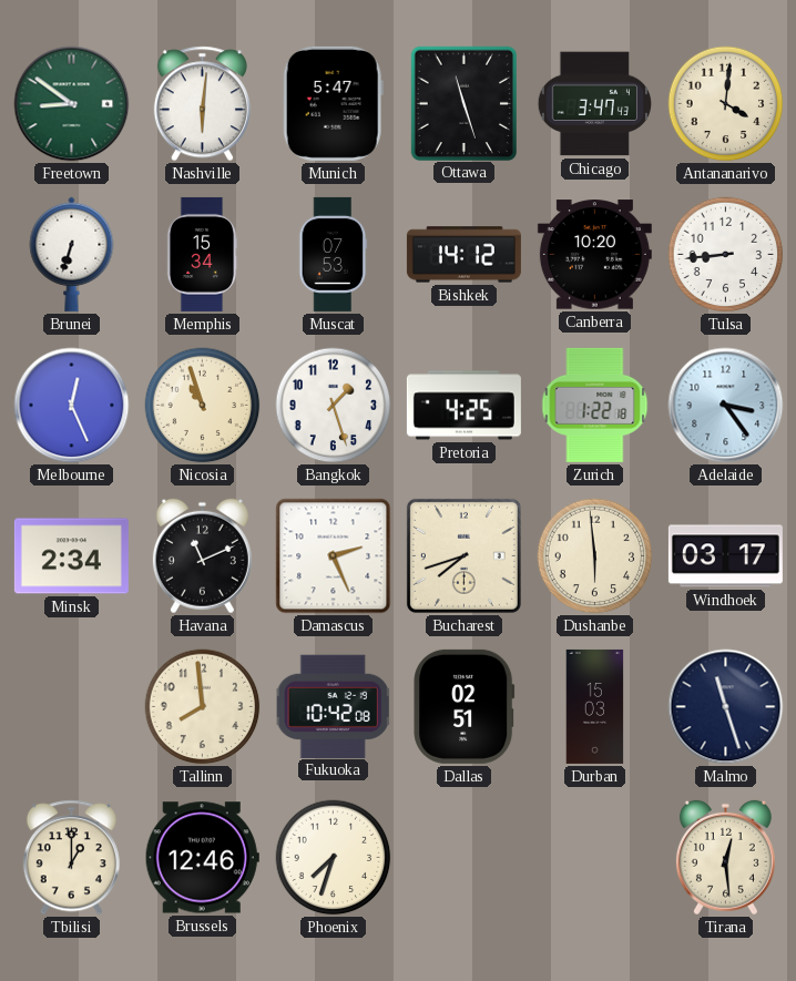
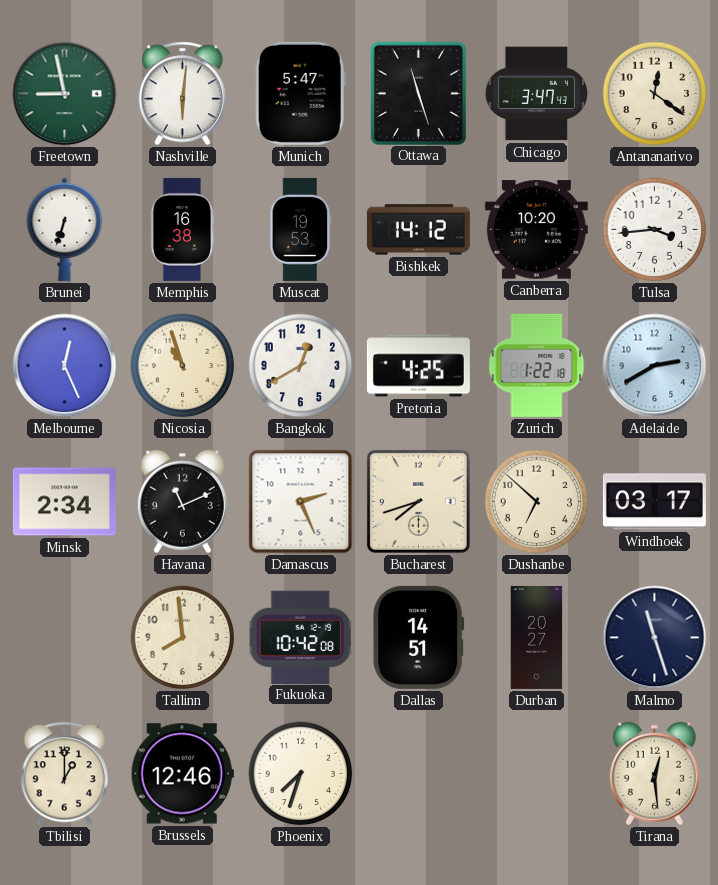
Freetown: 8:51 -> 8:58
Antananarivo: 4:01 -> 12:21
Memphis: 15:34 -> 16:38
Muscat: 07:53 -> 19:53
Tulsa: 8:44 -> 3:44
Bangkok: 1:27 -> 12:40
Adelaide: 3:24 -> 2:40
Dushanbe: 5:59 -> 6:52
Dallas: 02:51 -> 14:51
Durban: 15:03 -> 20:27
